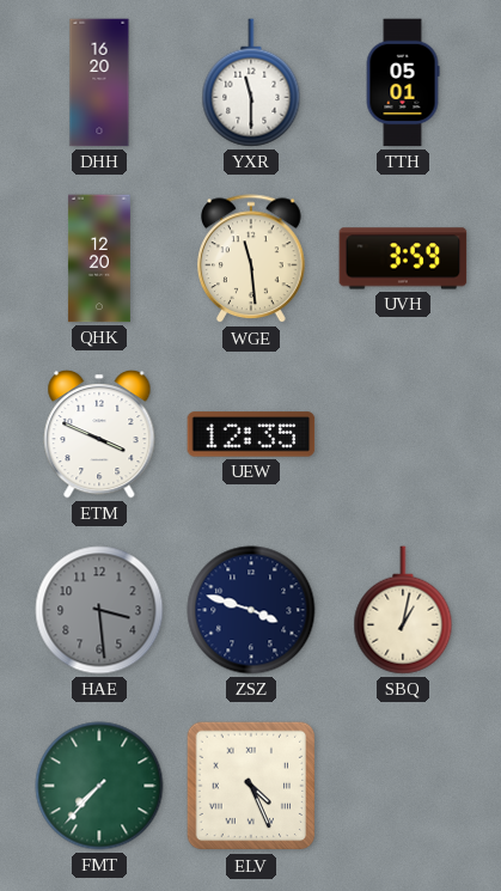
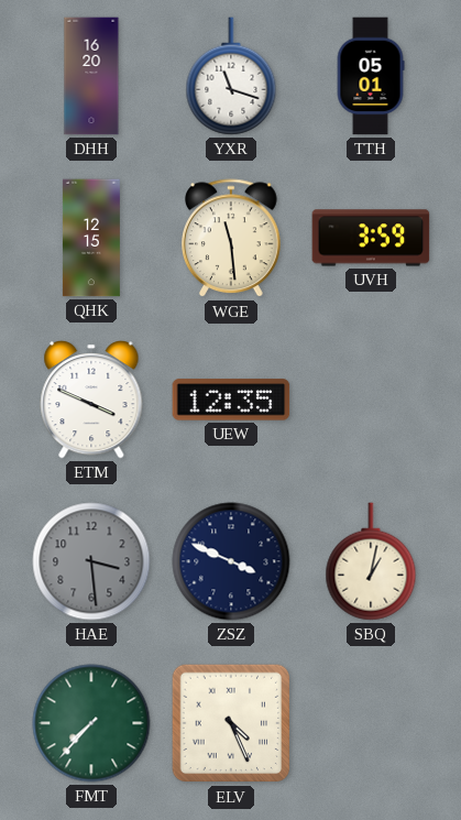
YXR: 11:30 -> 11:18
QHK: 12:20 -> 12:15
ZSZ: 3:48 -> 3:49
